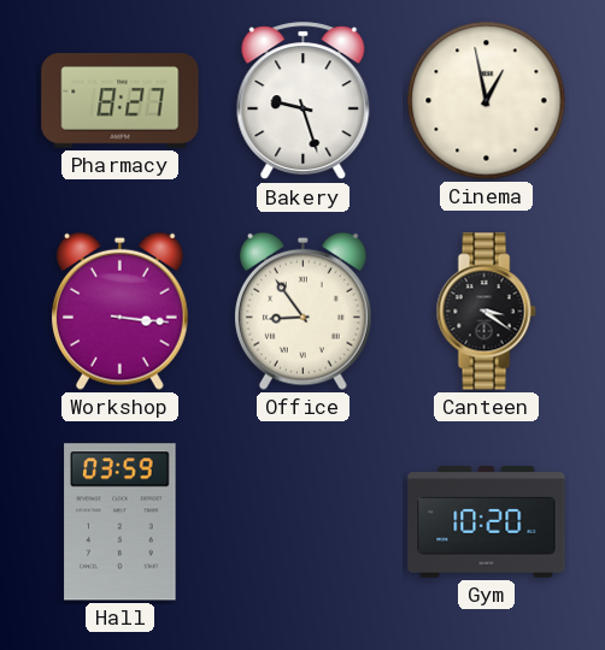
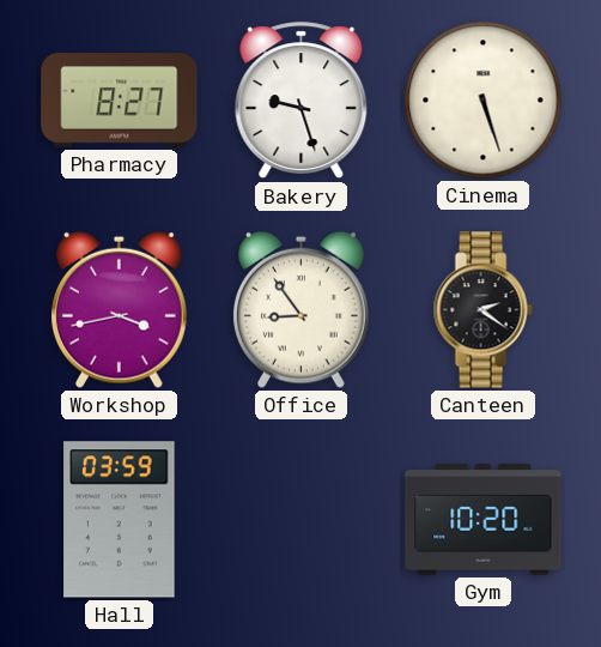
Cinema: 12:58 -> 5:27
Workshop: 3:16 -> 3:43
Canteen: 3:21 -> 2:21
